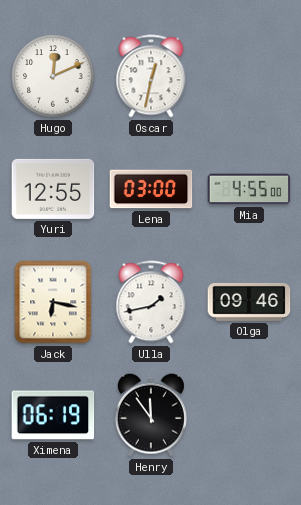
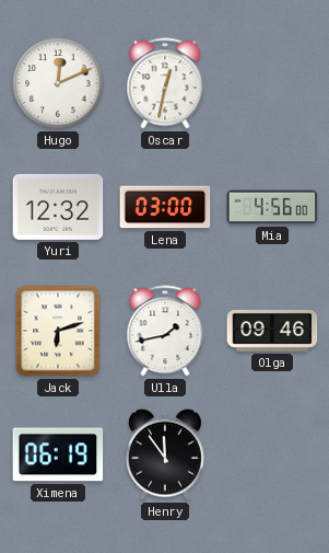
Yuri: 12:55 -> 12:32
Mia: 4:55 -> 4:56
Jack: 6:17 -> 6:12
